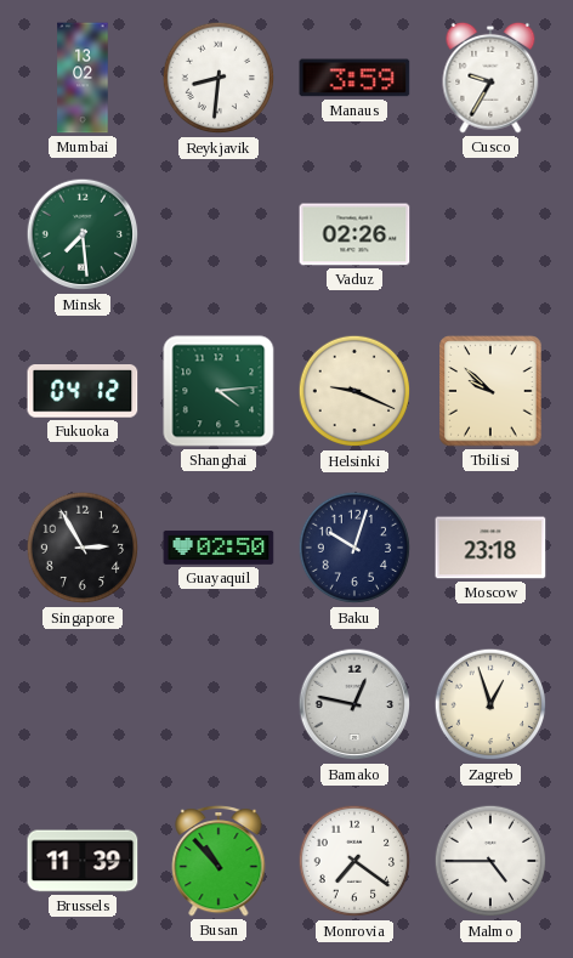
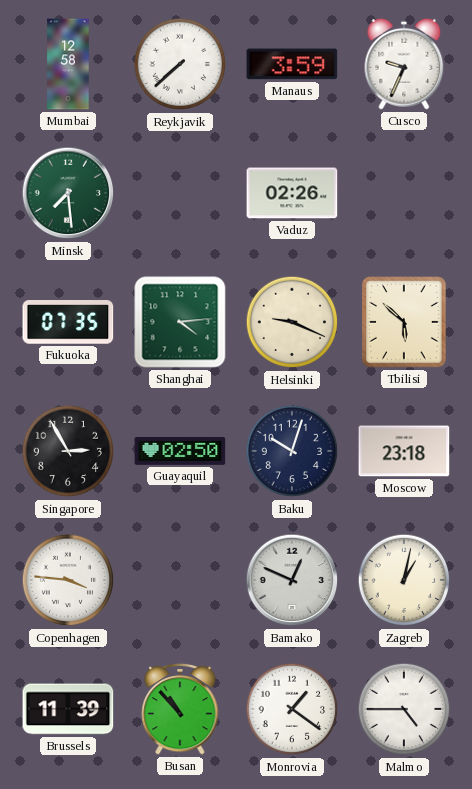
Mumbai: 13:02 -> 12:58
Reykjavik: 8:31 -> 7:38
Cusco: 9:35 -> 9:34
Fukuoka: 04:12 -> 07:35
Tbilisi: 9:52 -> 5:52
Copenhagen: none -> 3:46
Bamako: 12:47 -> 12:49
Zagreb: 12:57 -> 1:02
Monrovia: 7:21 -> 1:21
